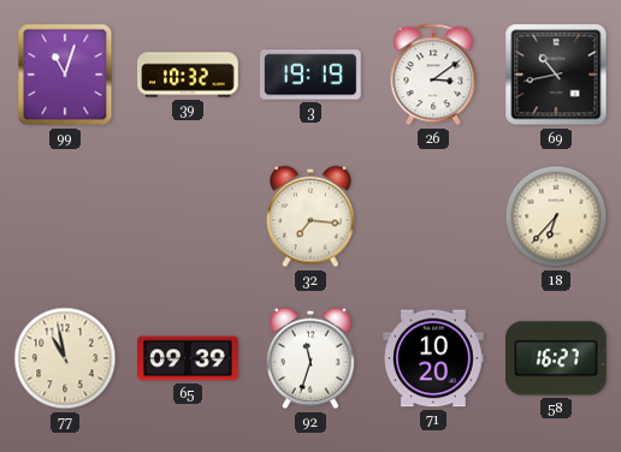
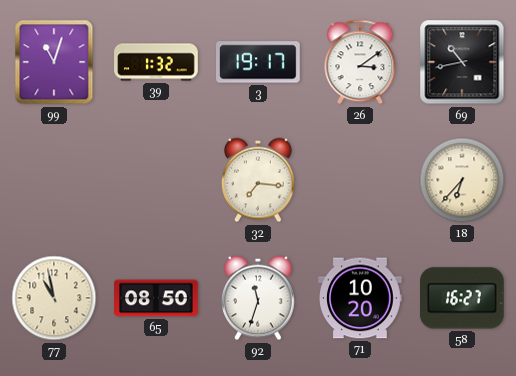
39: 10:32 -> 1:32
3: 19:19 -> 19:17
65: 09:39 -> 08:50
